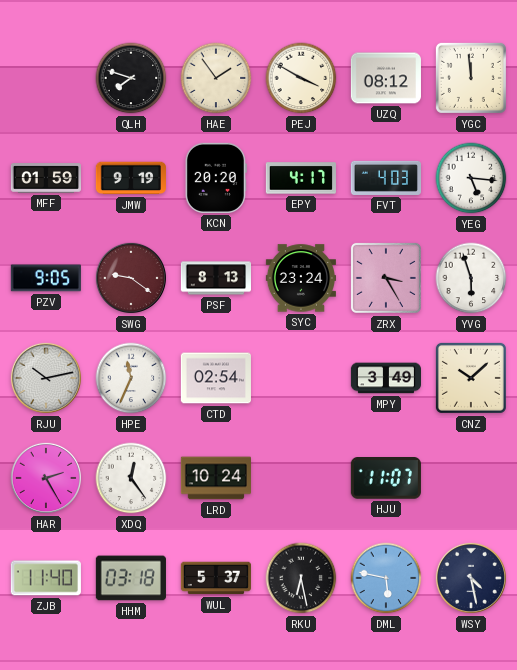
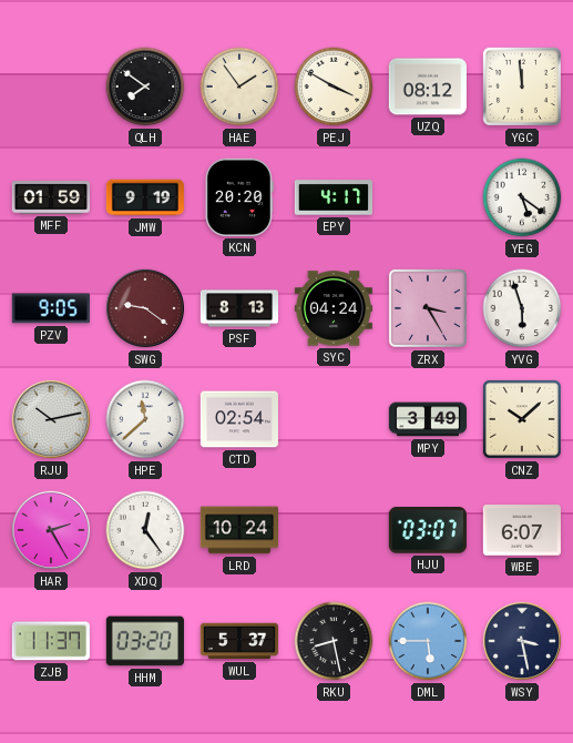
QLH: 7:48 -> 7:51
FVT: 4:03 -> none
YEG: 5:16 -> 5:21
SYC: 23:24 -> 04:24
HPE: 11:34 -> 11:38
HJU: 11:07 -> 03:07
WBE: none -> 6:07
ZJB: 11:40 -> 11:37
HHM: 03:18 -> 03:20
RKU: 6:28 -> 8:28
DML: 5:47 -> 5:45
WSY: 4:28 -> 3:28
